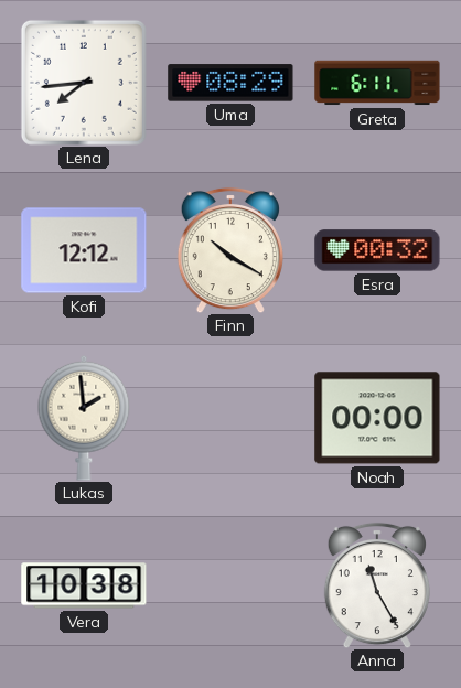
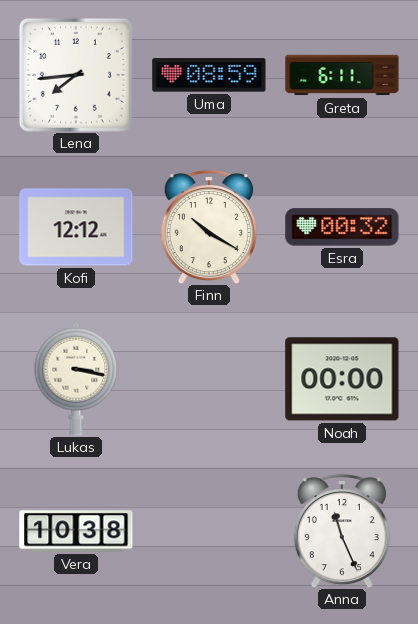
Uma: 08:29 -> 08:59
Lukas: 1:59 -> 3:17
Anna: 11:25 -> 11:26
